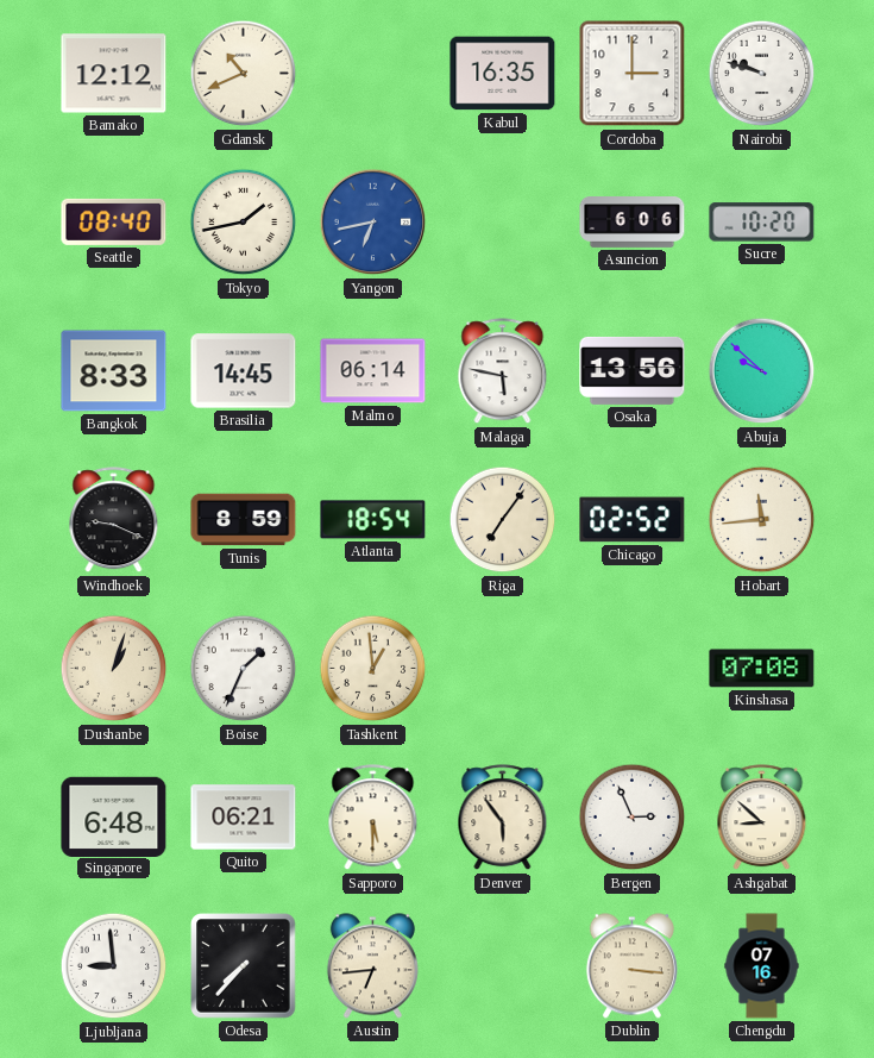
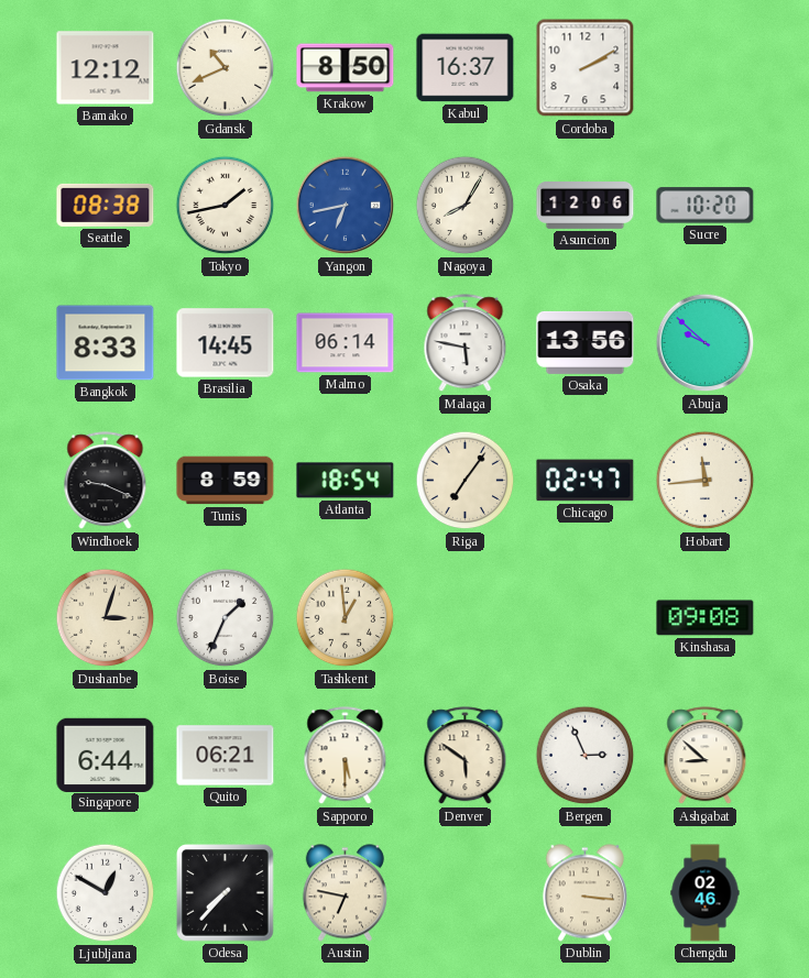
Krakow: none -> 8:50
Kabul: 16:35 -> 16:37
Cordoba: 3:00 -> 2:10
Nairobi: 9:48 -> none
Seattle: 08:40 -> 08:38
Nagoya: none -> 8:05
Asuncion: 6:06 -> 12:06
Chicago: 02:52 -> 02:47
Dushanbe: 1:03 -> 3:03
Kinshasa: 07:08 -> 09:08
Singapore: 6:48 -> 6:44
Denver: 5:54 -> 5:51
Ljubljana: 8:59 -> 12:50
Austin: 6:44 -> 6:47
Chengdu: 07:16 -> 02:46
